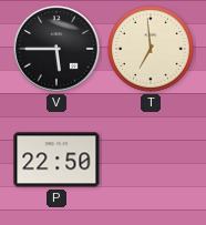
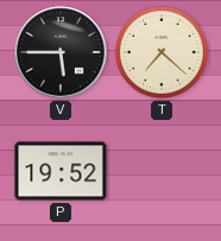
T: 6:59 -> 7:22
P: 22:50 -> 19:52
